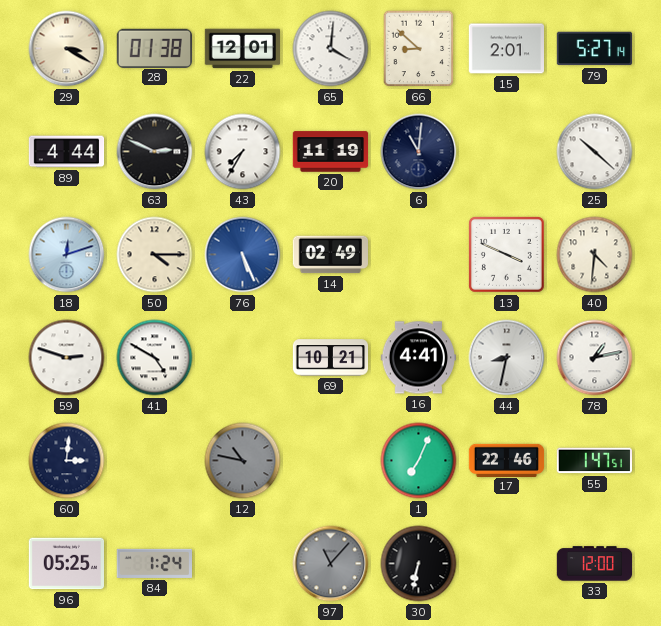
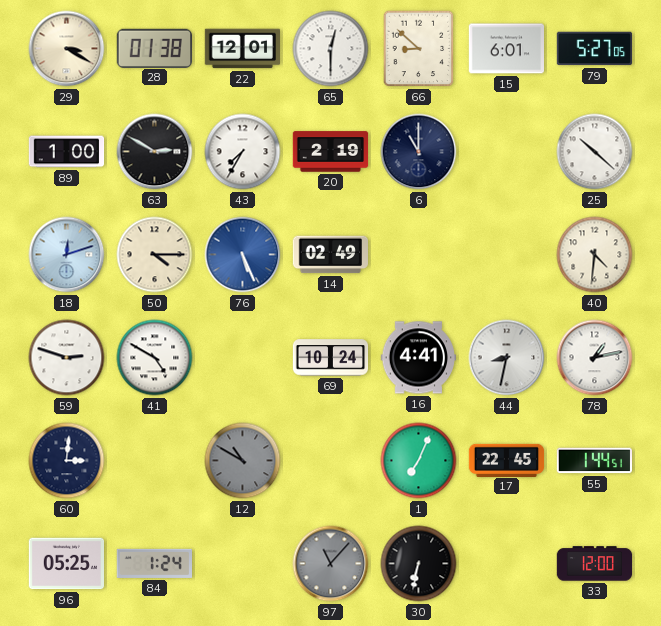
65: 4:01 -> 12:30
15: 2:01 -> 6:01
79: 5:27:14 -> 5:27:05
89: 4:44 -> 1:00
63: 2:49 -> 2:50
20: 11:19 -> 2:19
6: 11:01 -> 11:00
13: 3:49 -> none
69: 10:21 -> 10:24
12: 10:47 -> 10:50
17: 22:46 -> 22:45
55: 1:47 -> 1:44
